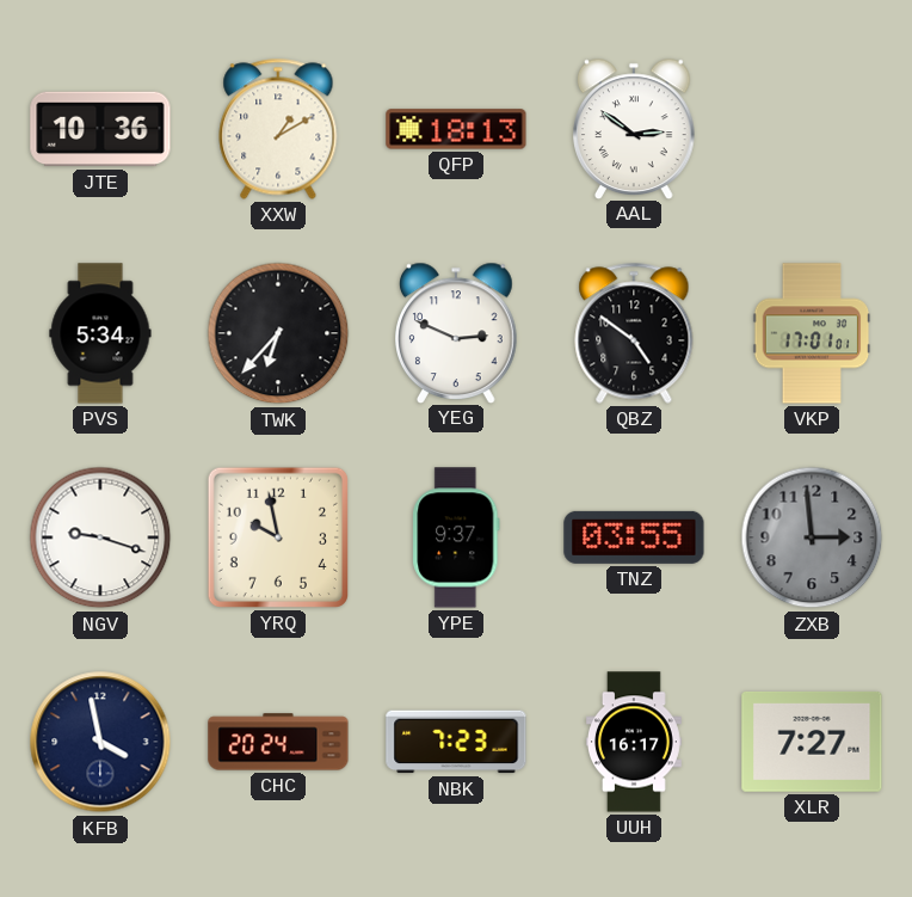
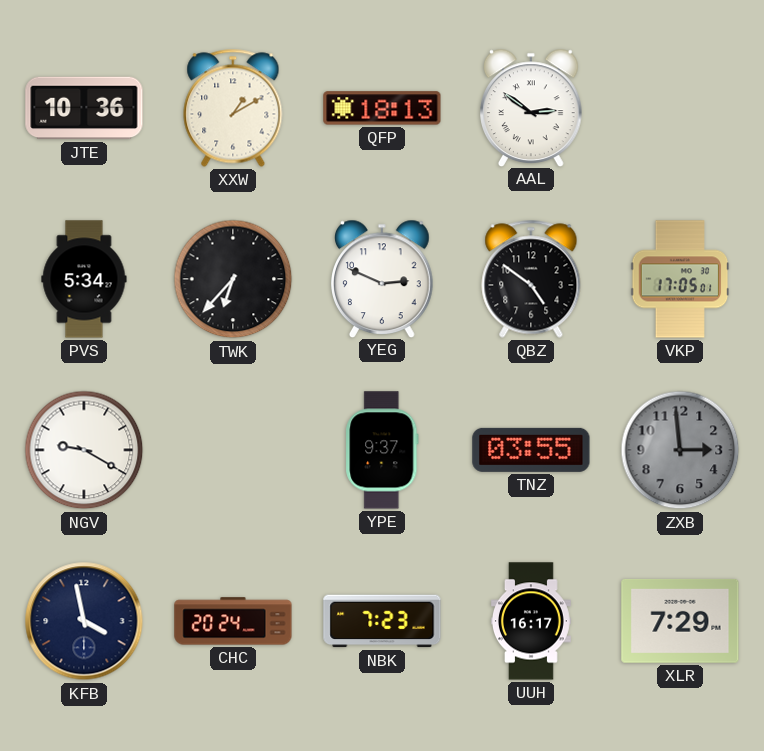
VKP: 17:01 -> 17:05
NGV: 9:18 -> 9:20
YRQ: 9:58 -> none
XLR: 7:27 -> 7:29
